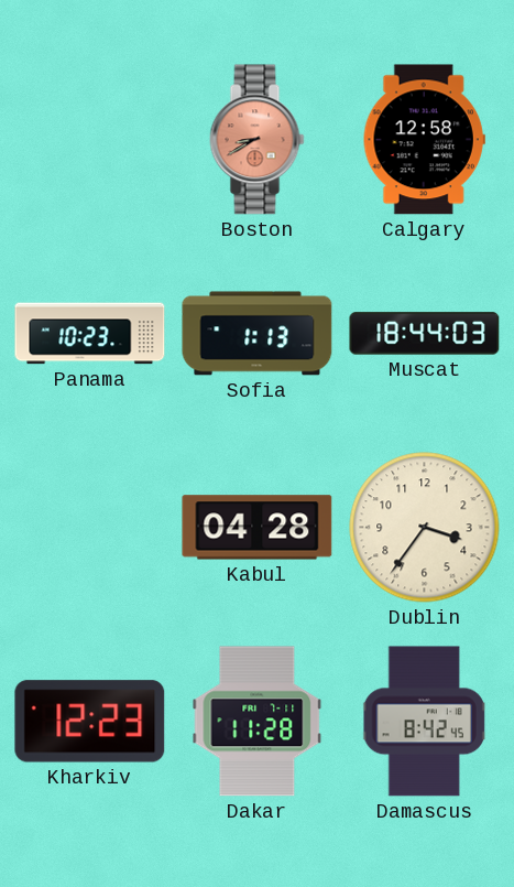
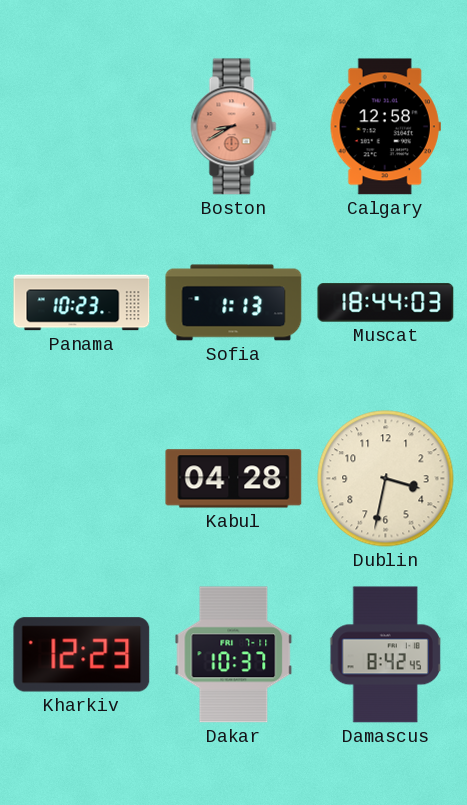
Dublin: 3:36 -> 3:32
Dakar: 11:28 -> 10:37
